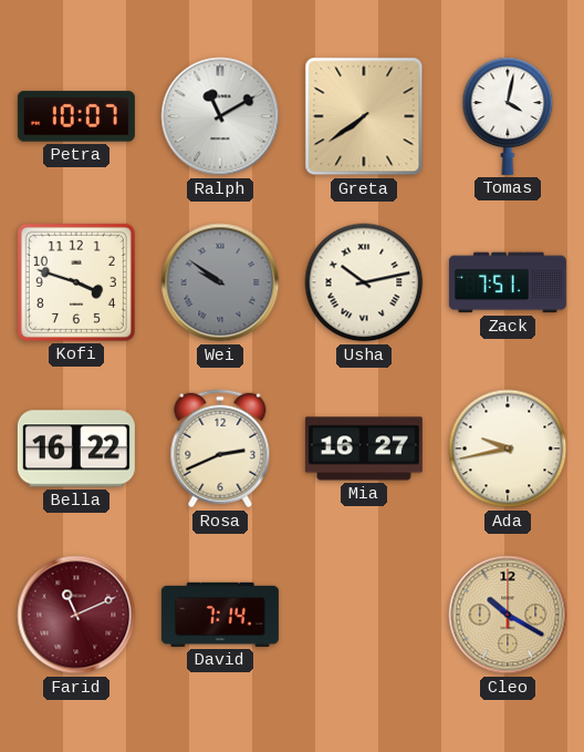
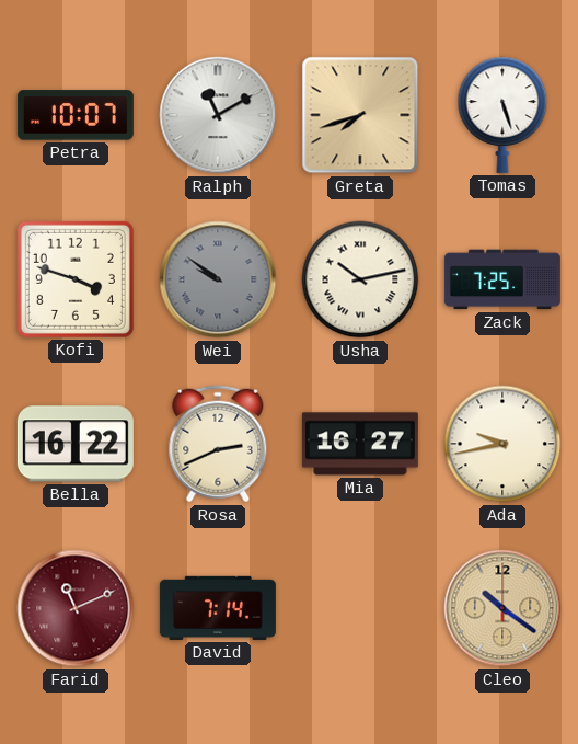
Greta: 7:39 -> 7:42
Tomas: 4:02 -> 5:27
Zack: 7:51 -> 7:25
Cleo: 10:20 -> 10:21
